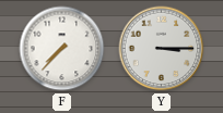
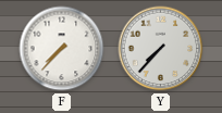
Y: 3:15 -> 7:37
